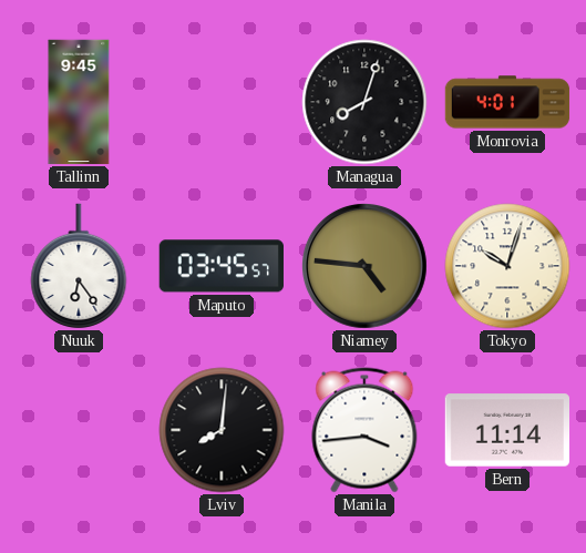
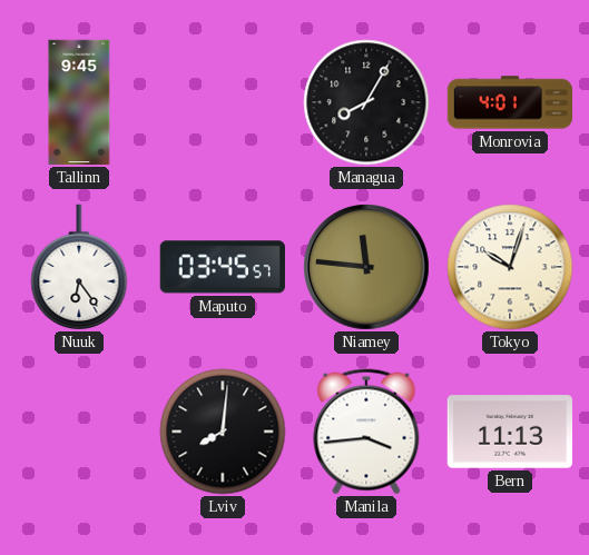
Managua: 8:03 -> 8:05
Niamey: 4:46 -> 11:46
Bern: 11:14 -> 11:13
